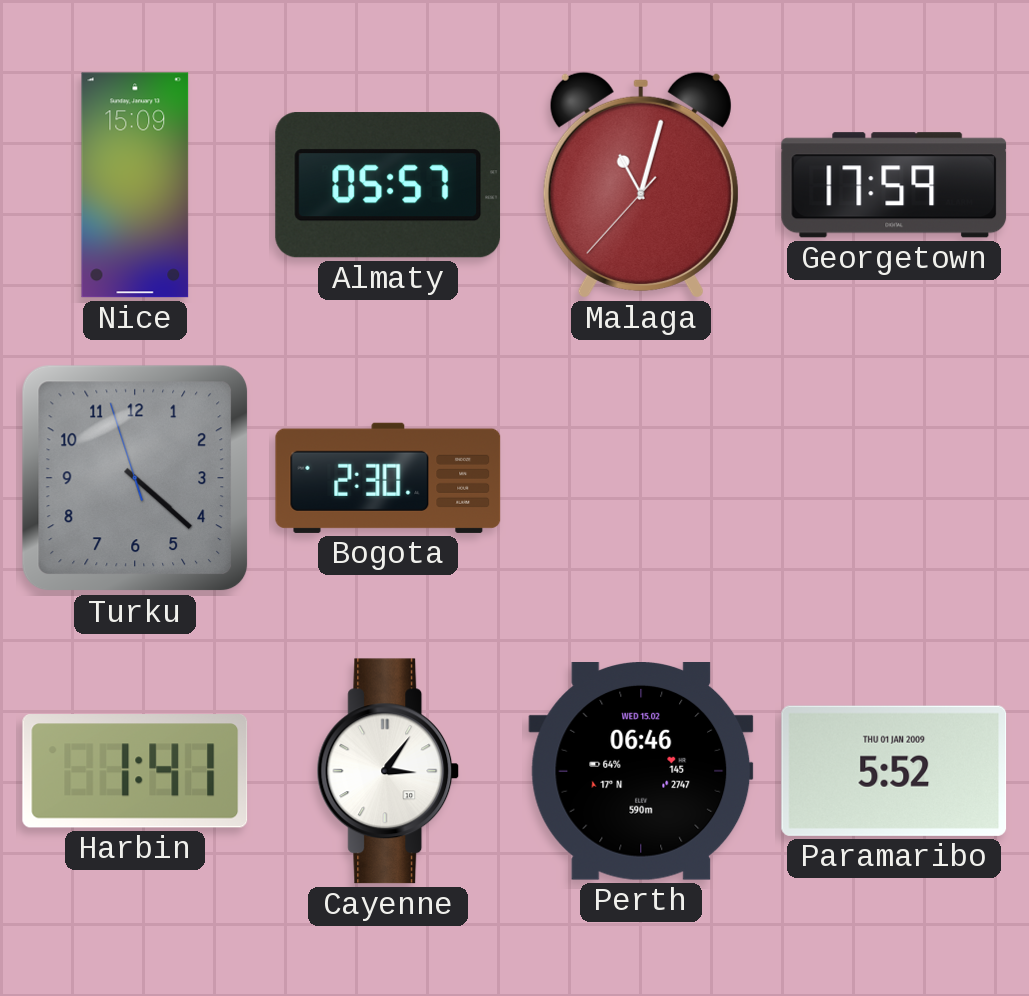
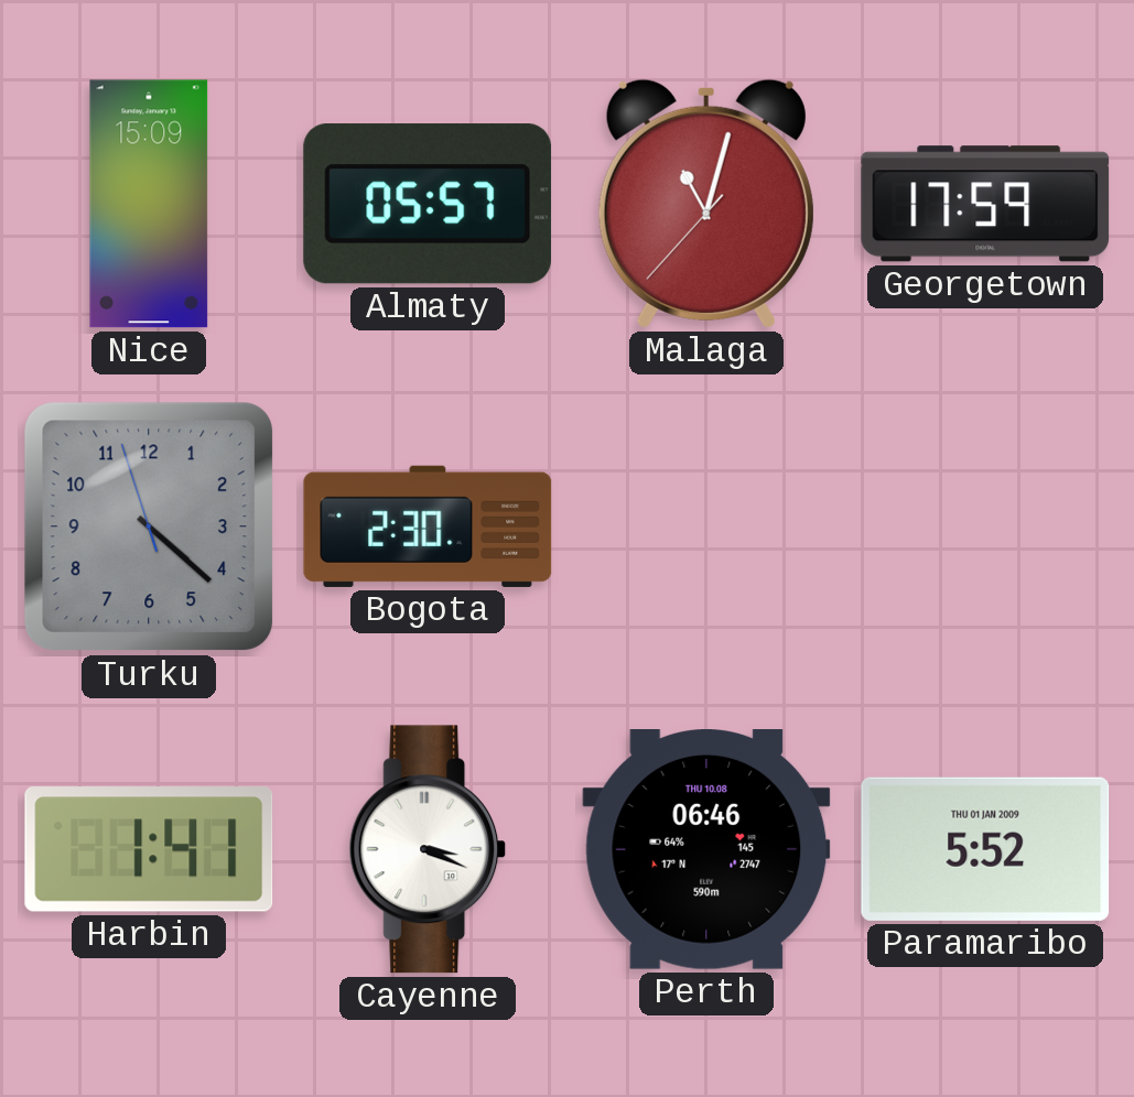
Cayenne: 3:06 -> 3:19
Perth date: WED 15.02 -> THU 10.08
